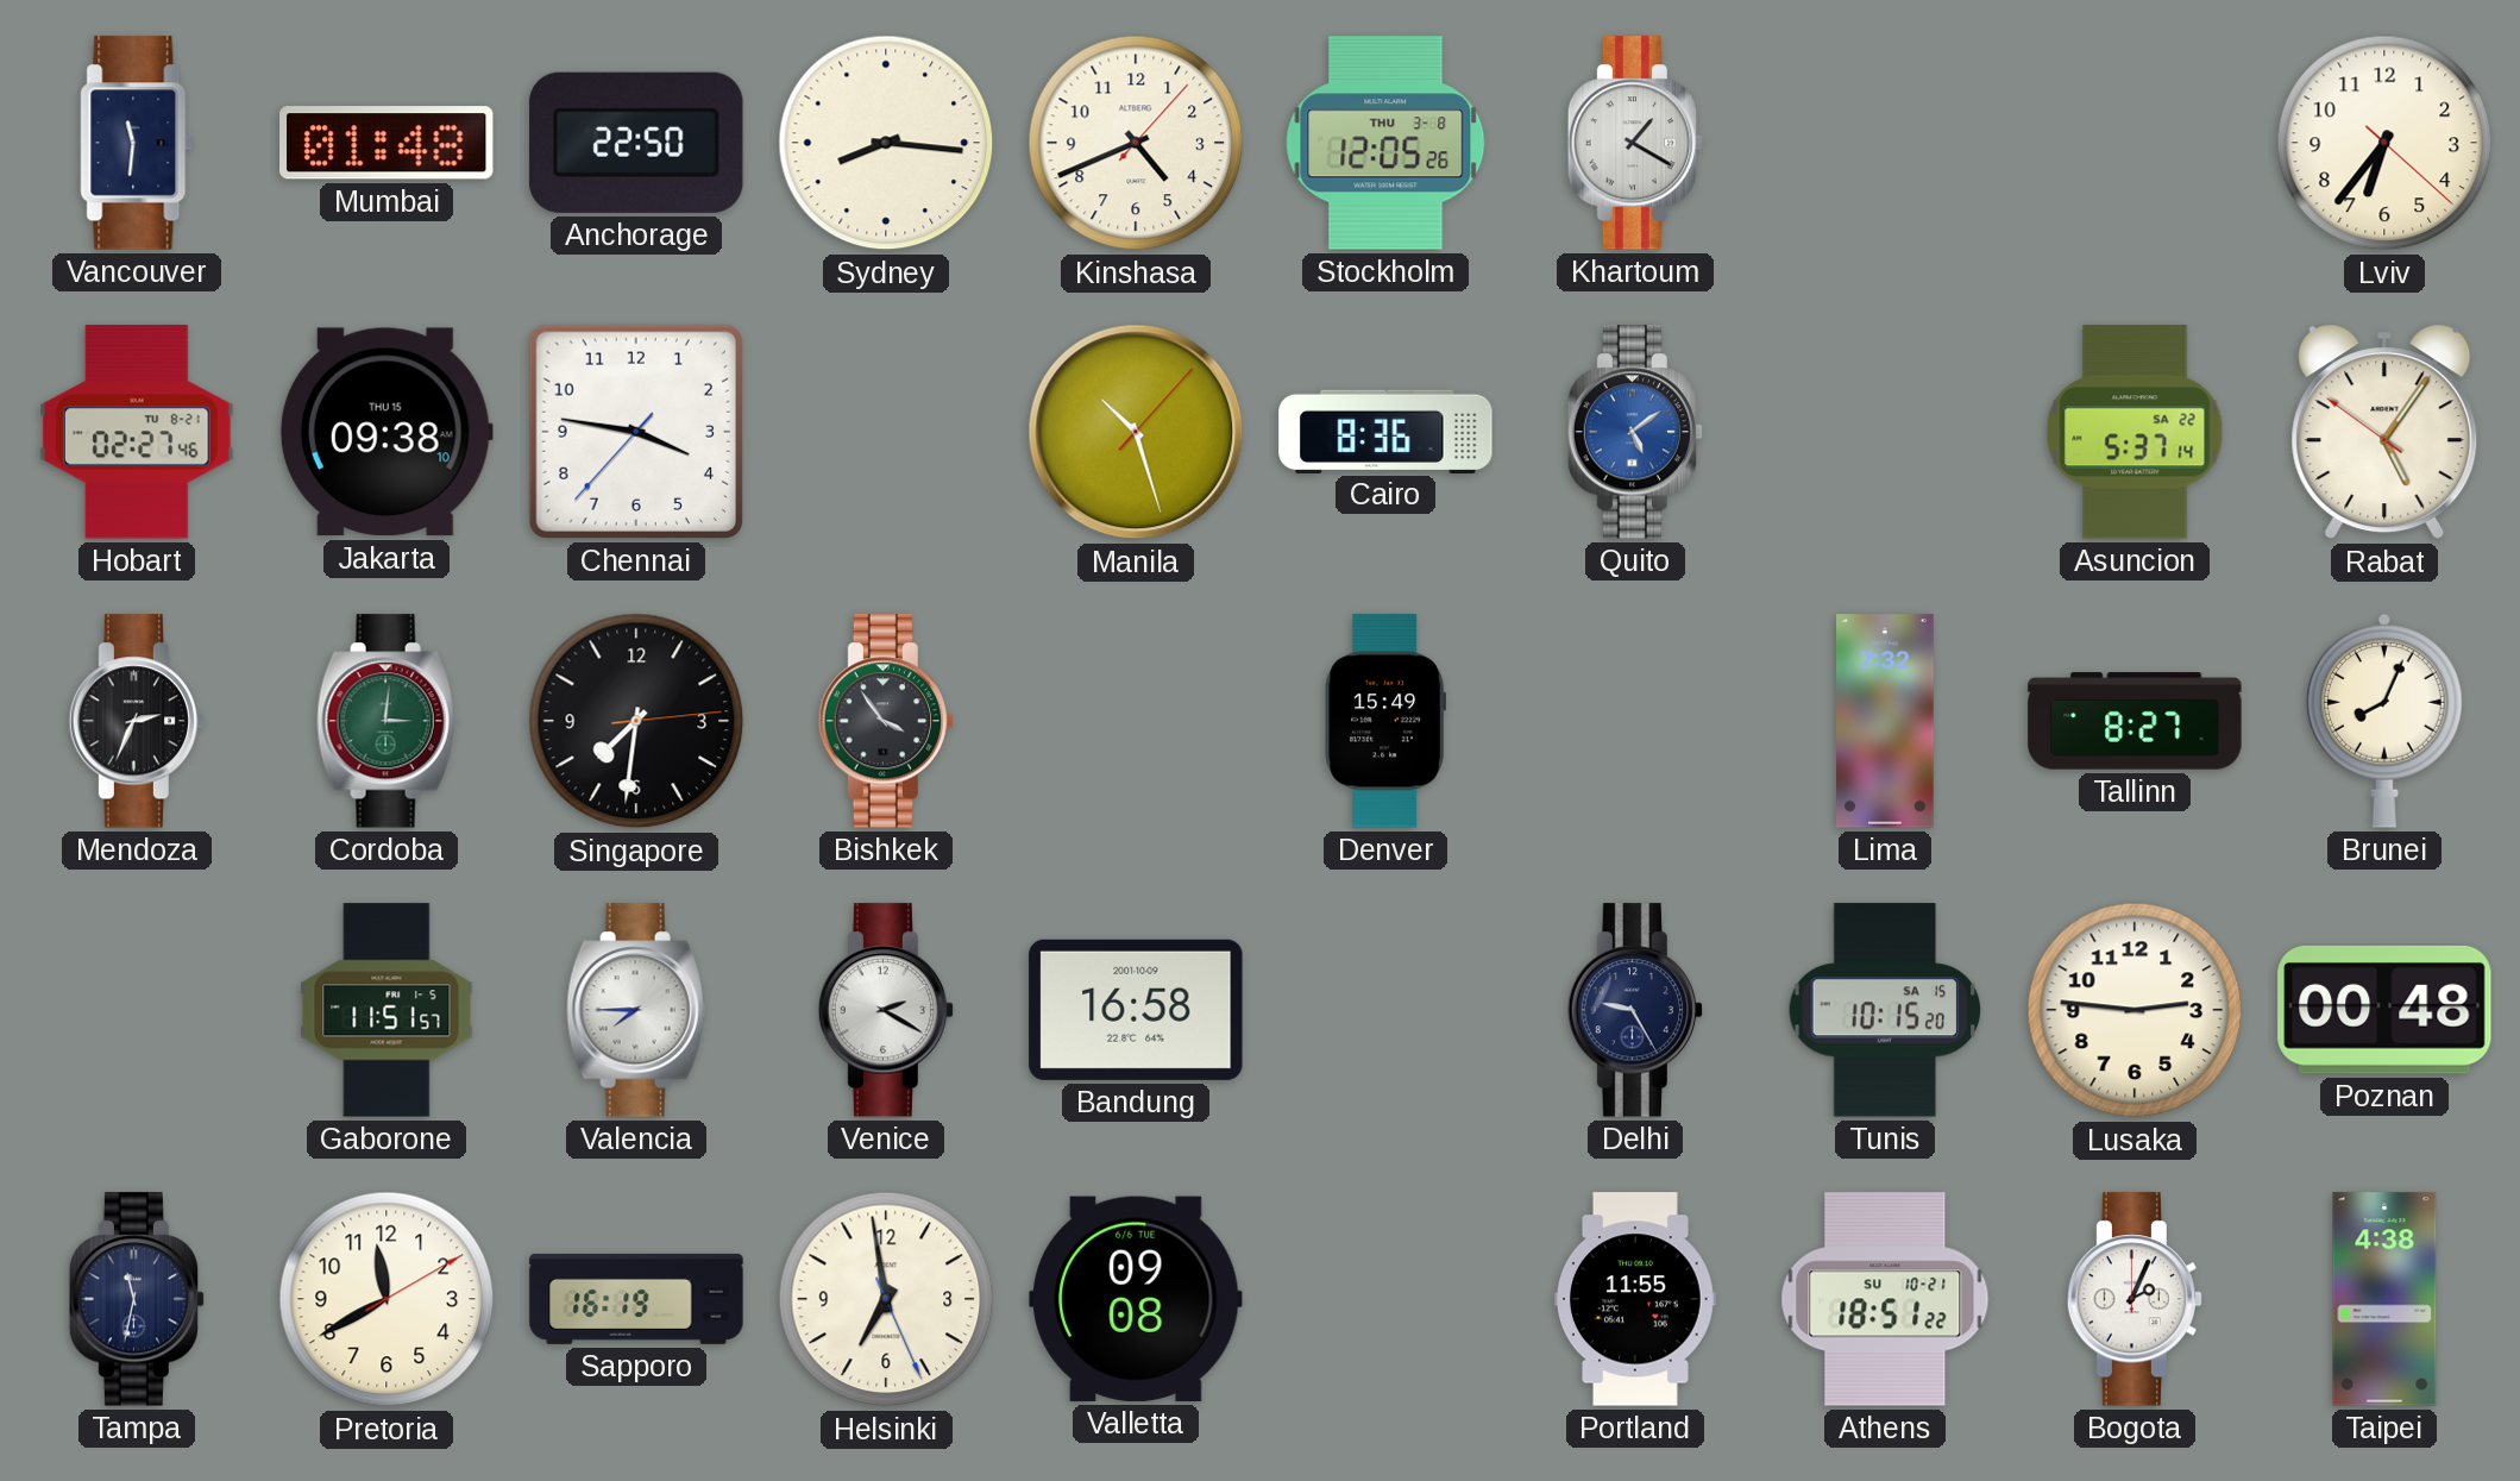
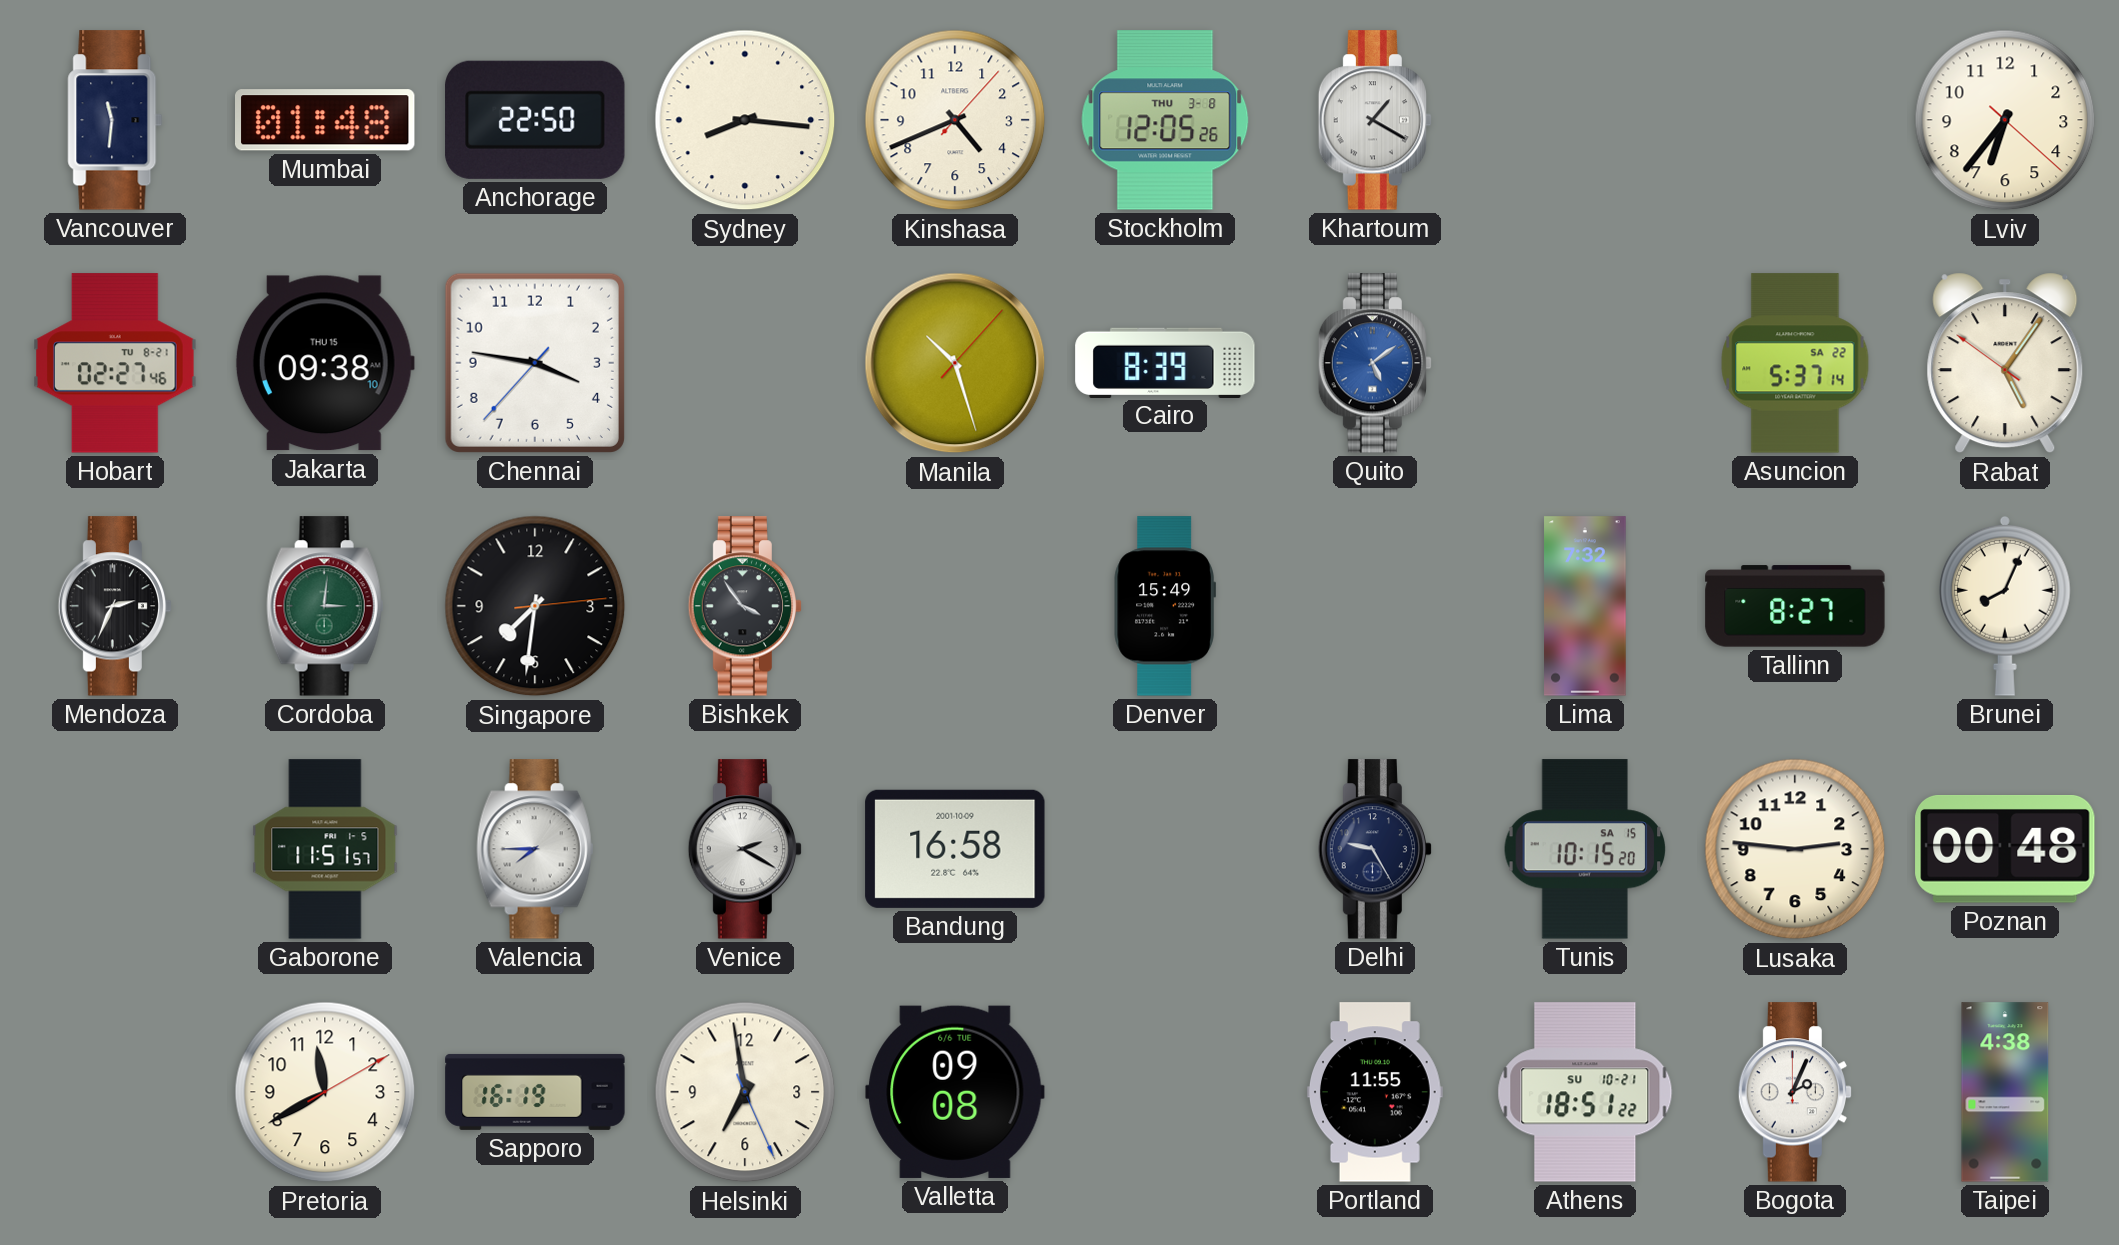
Cairo: 8:36 -> 8:39
Tampa: 11:32 -> none
